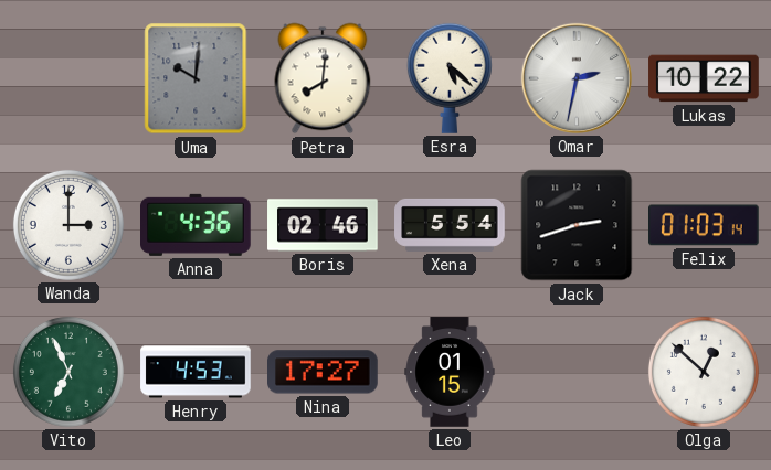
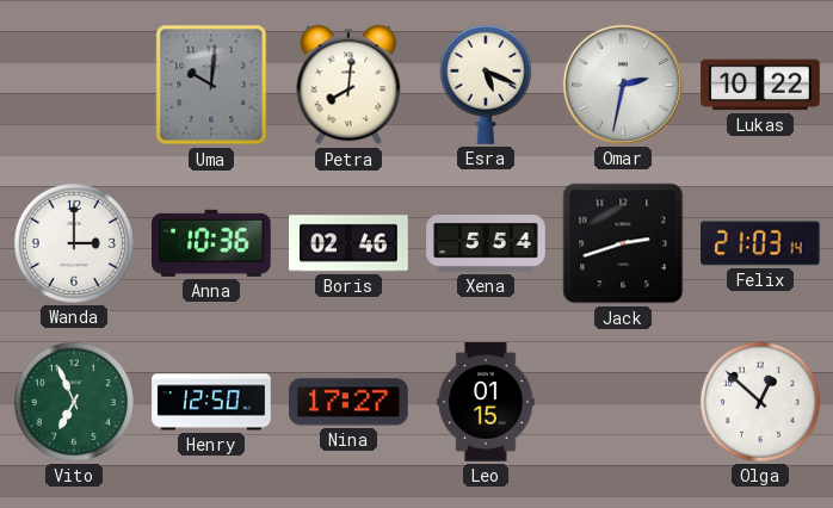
Esra: 5:22 -> 5:19
Anna: 4:36 -> 10:36
Felix: 01:03 -> 21:03
Henry: 4:53 -> 12:50
